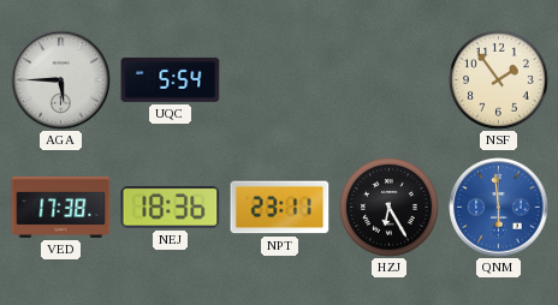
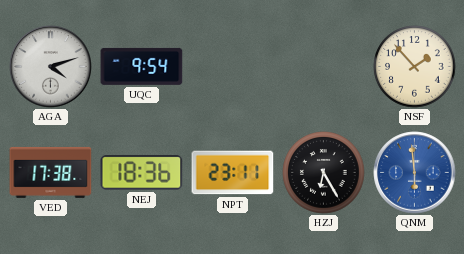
AGA: 5:45 -> 4:12
UQC: 5:54 -> 9:54
NSF: 1:54 -> 1:53
